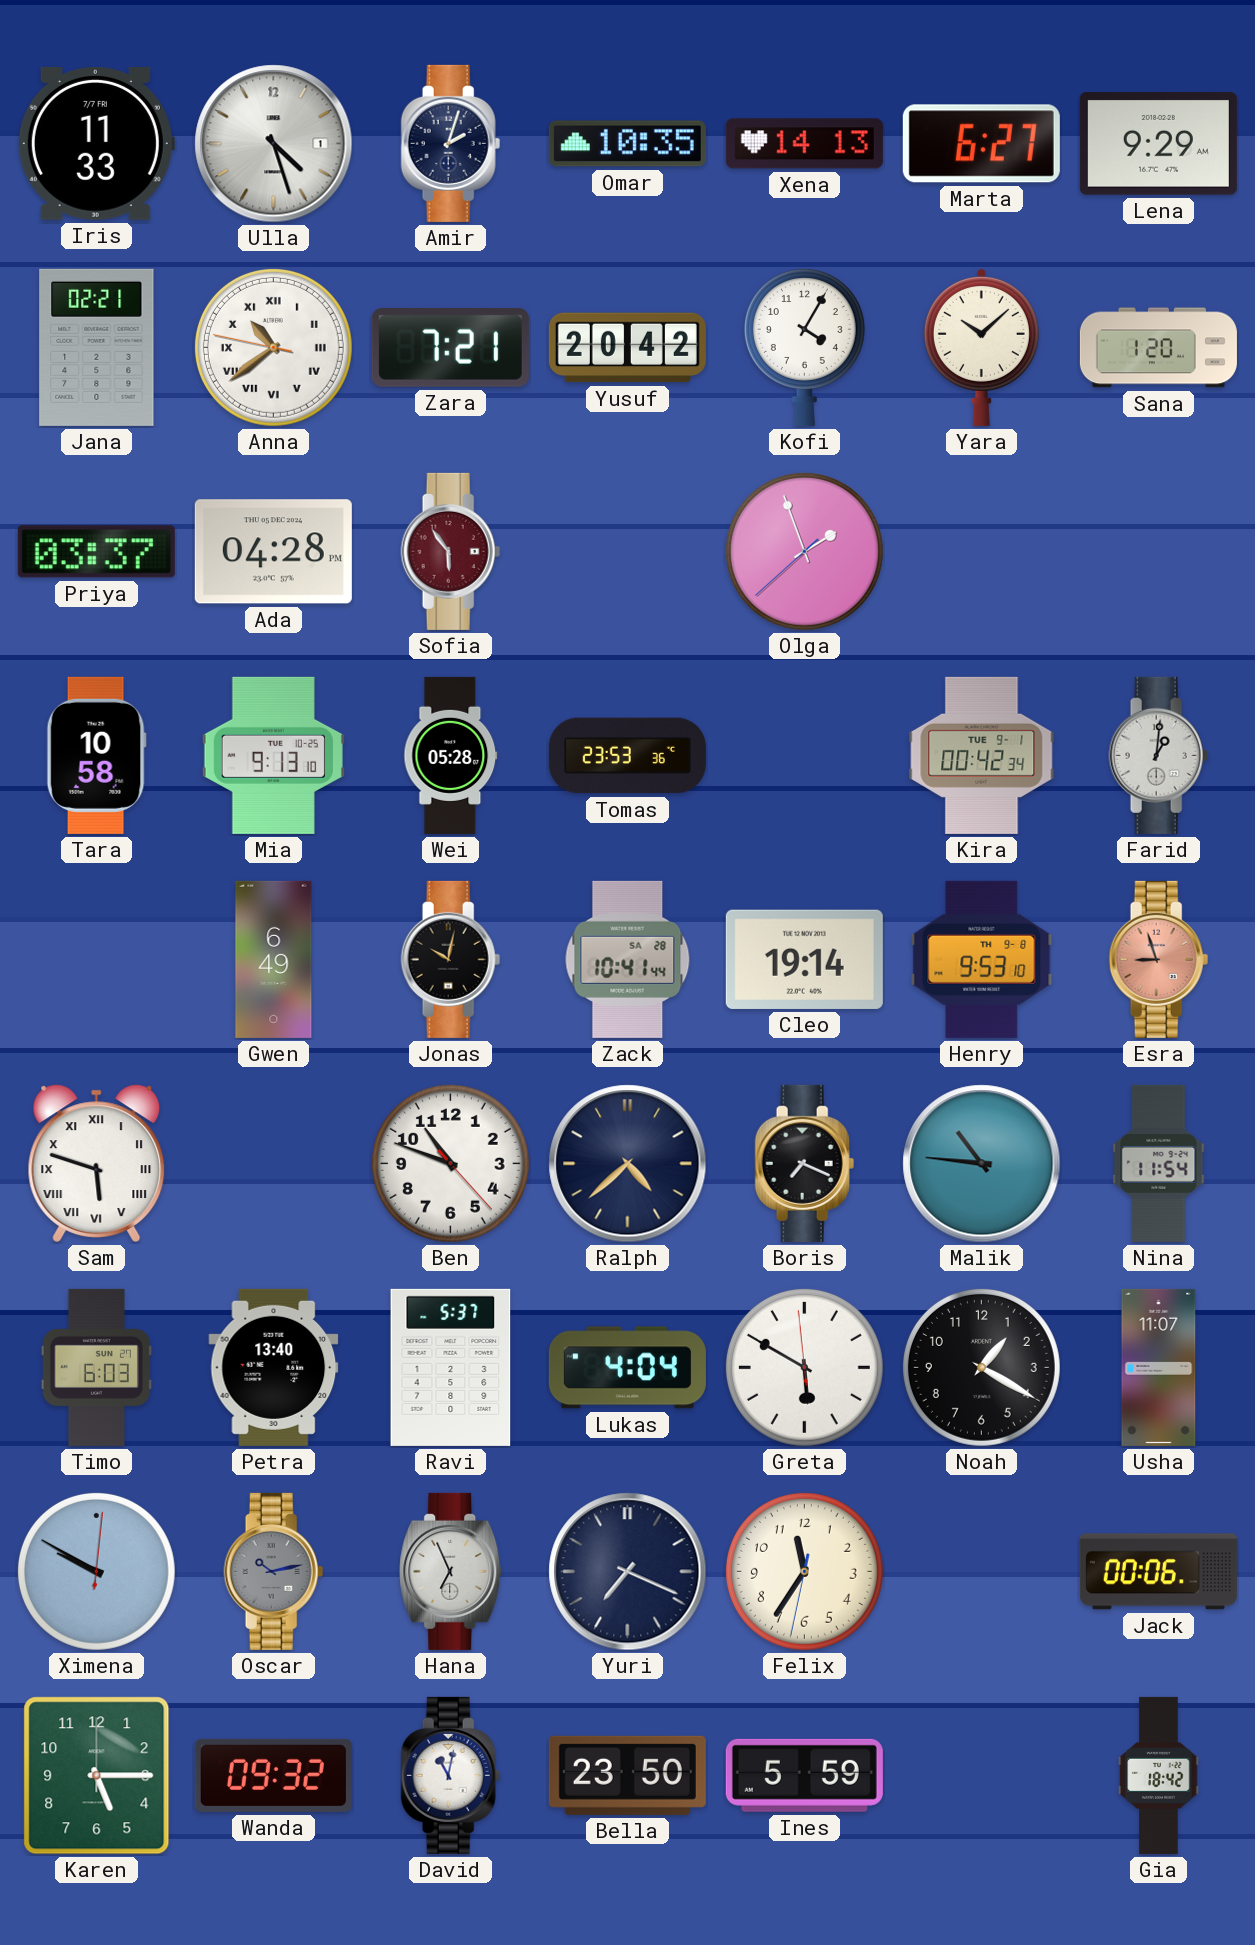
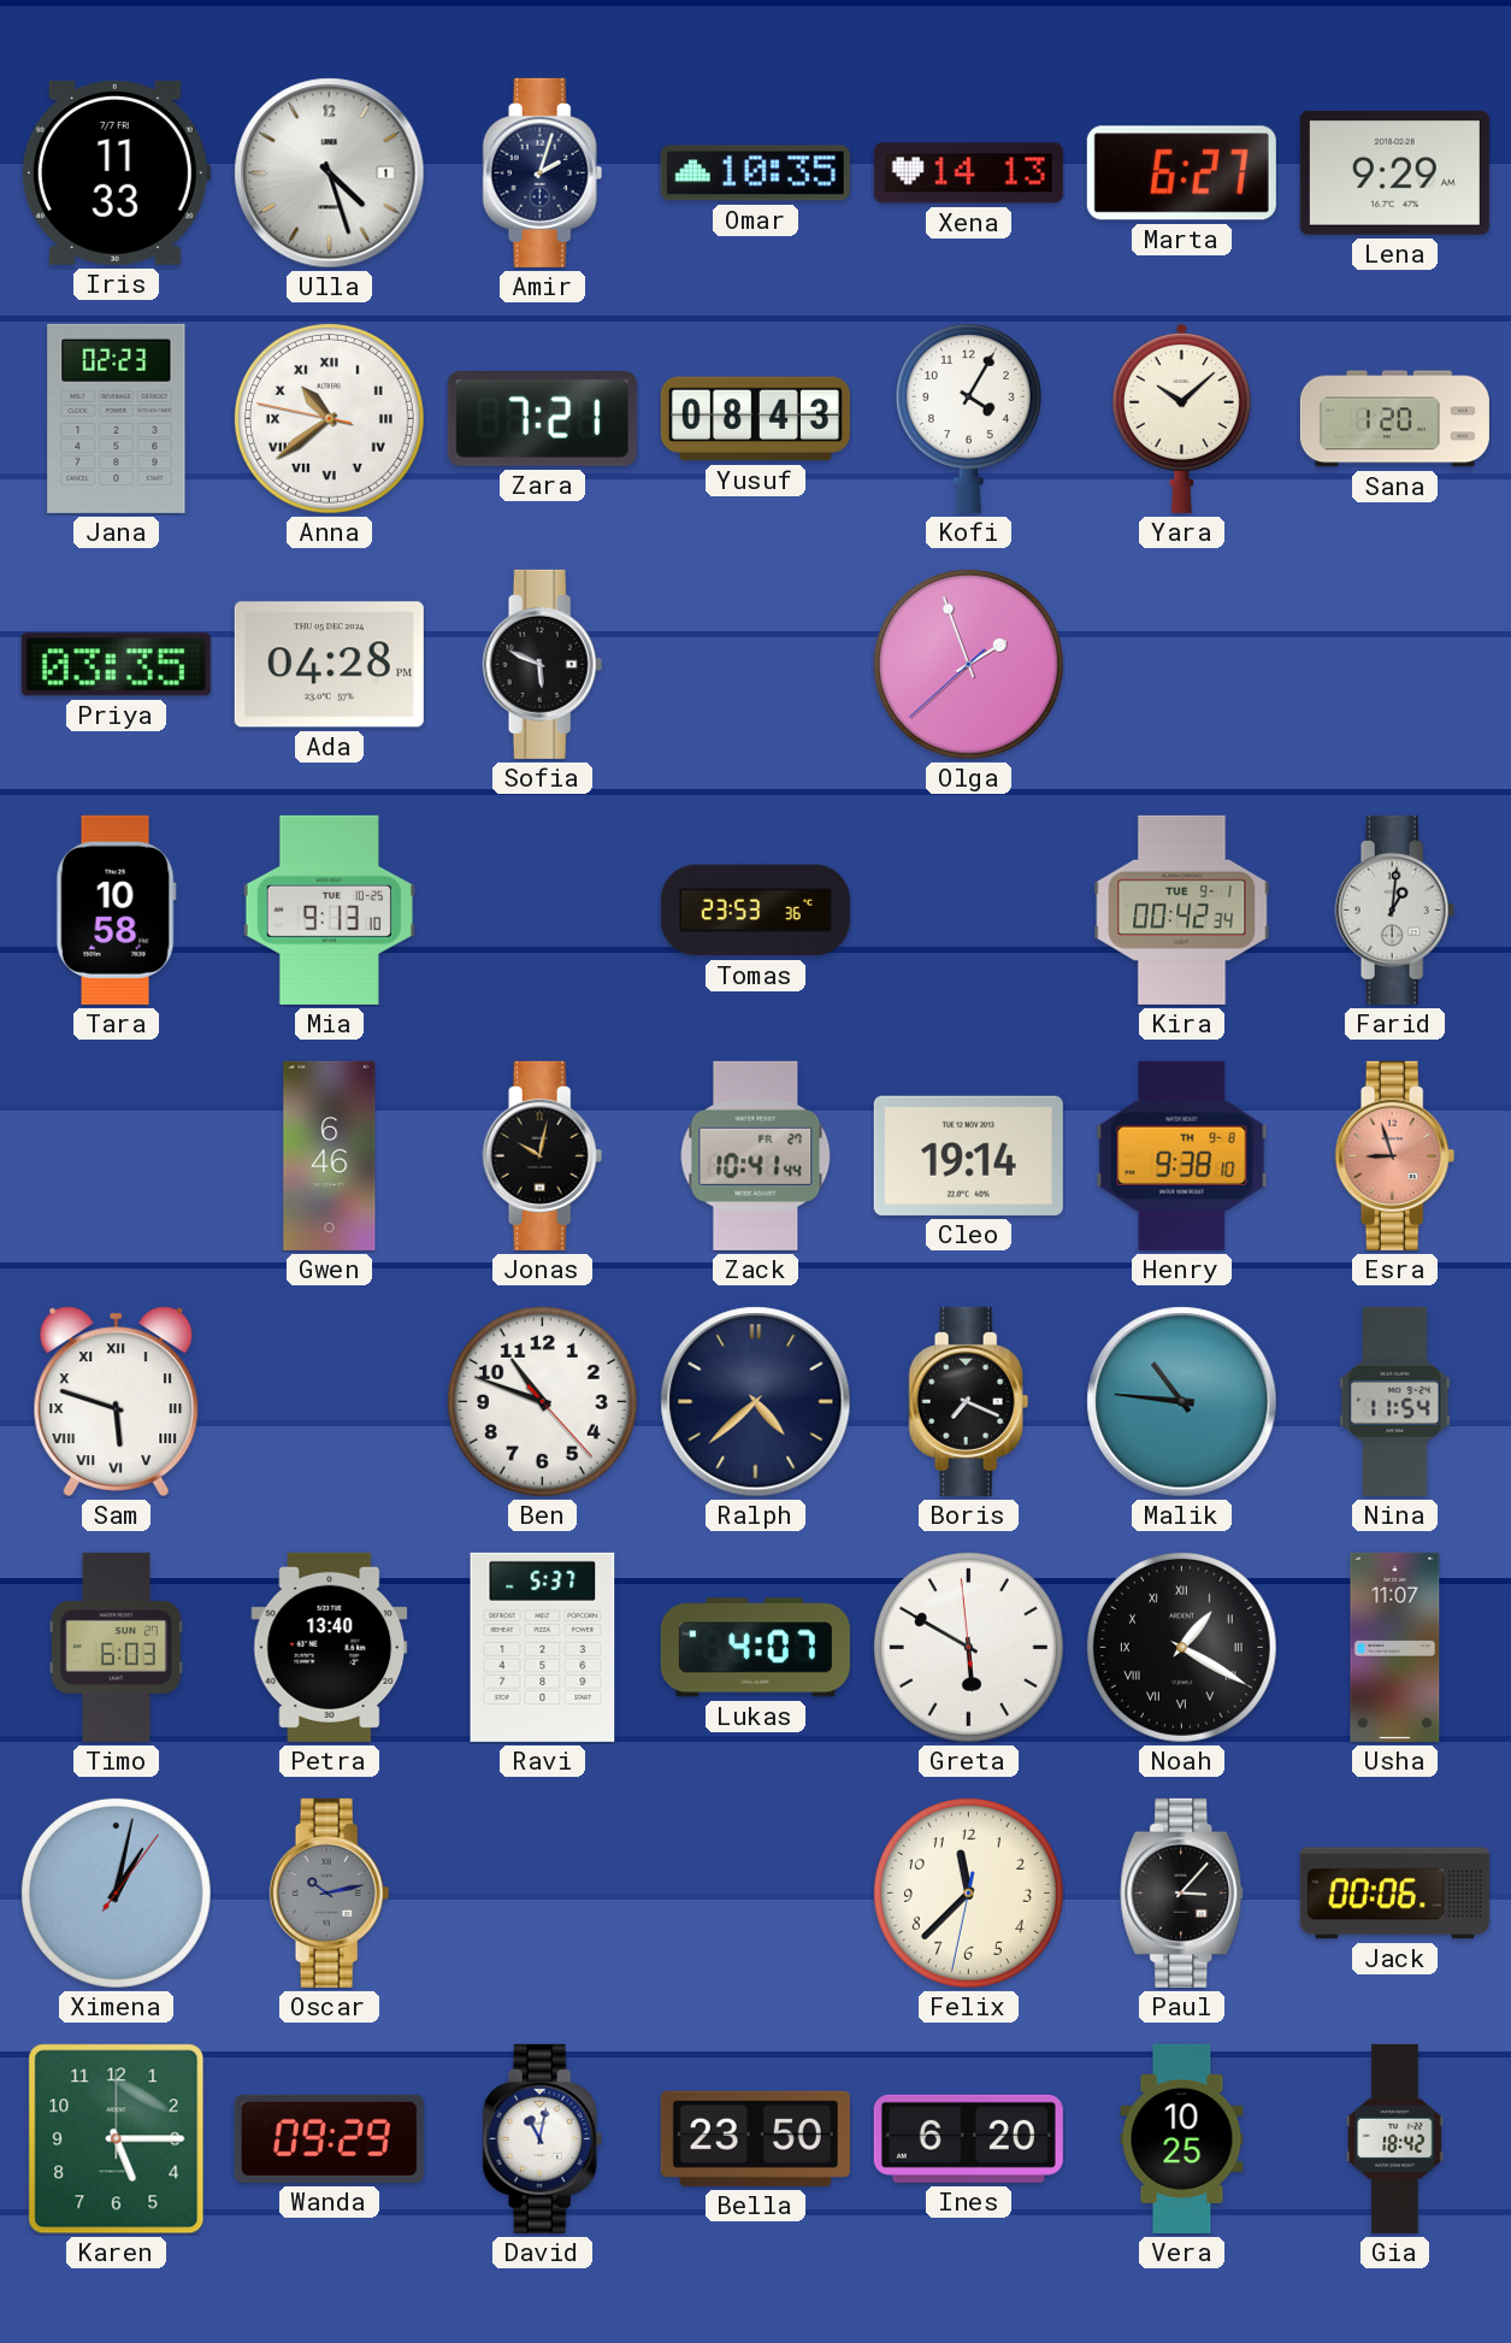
Jana: 02:21 -> 02:23
Yusuf: 20:42 -> 08:43
Priya: 03:37 -> 03:35
Sofia: 5:54 -> 5:49
Sofia dial: burgundy -> black
Wei: 05:28 -> none
Gwen: 6:49 -> 6:46
Zack date: SA 28 -> FR 27
Henry: 9:53 -> 9:38
Lukas: 4:04 -> 4:07
Noah numerals: Arabic -> Roman
Ximena: 9:50 -> 1:02
Hana: 6:56 -> none
Yuri: 7:19 -> none
Felix: 11:35 -> 11:37
Paul: none -> 3:07
Wanda: 09:32 -> 09:29
Ines: 5:59 -> 6:20
Vera: none -> 10:25
